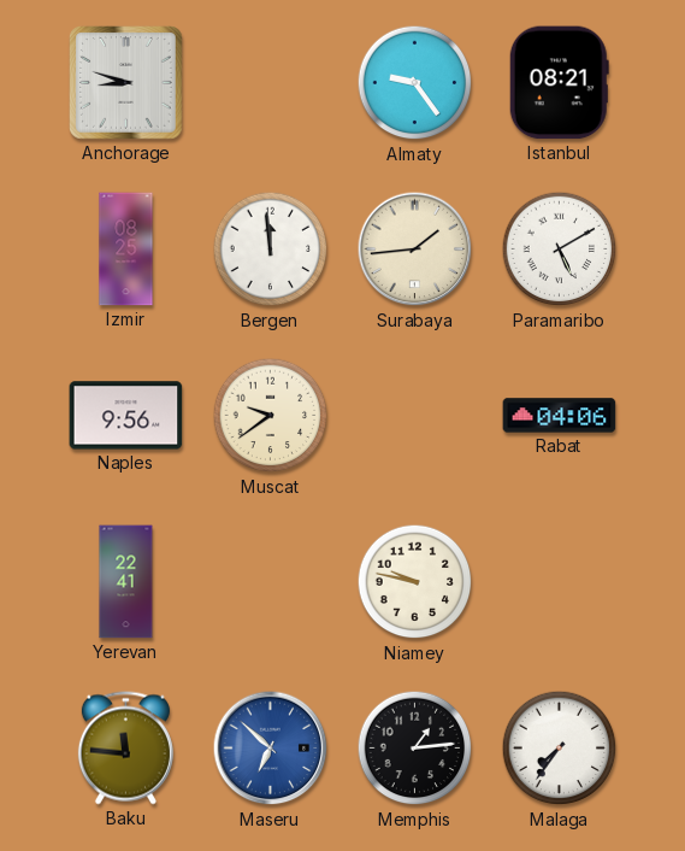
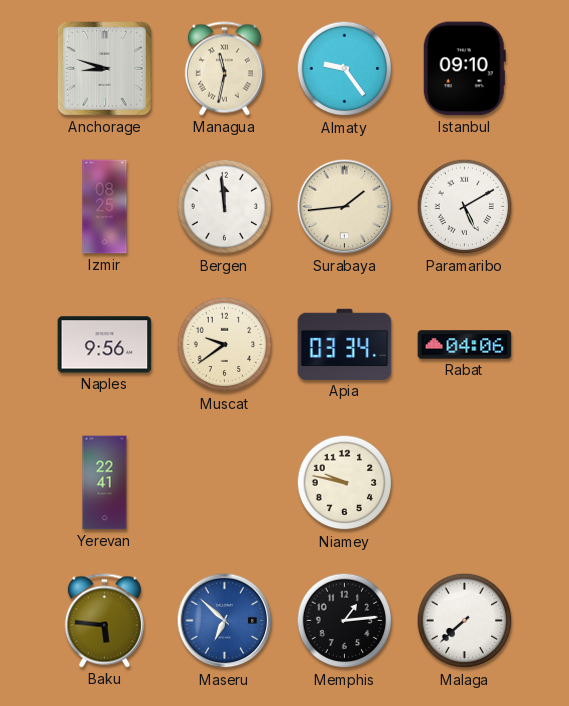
Managua: none -> 11:32
Istanbul: 08:21 -> 09:10
Apia: none -> 03:34
Baku: 11:46 -> 5:46
Malaga: 7:36 -> 7:38
